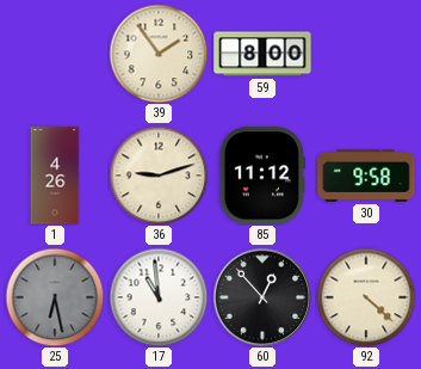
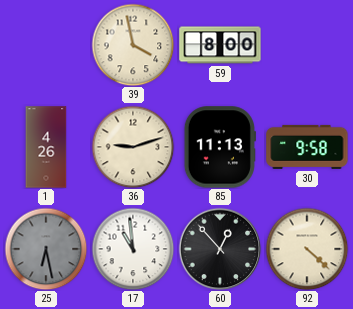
39: 1:54 -> 3:58
85: 11:12 -> 11:13
